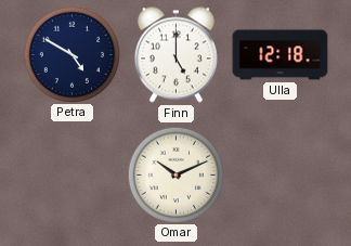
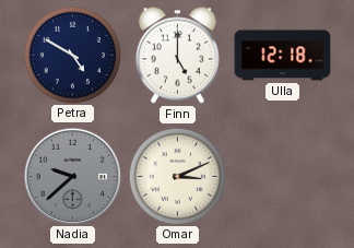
Nadia: none -> 9:38
Omar: 10:11 -> 3:11
